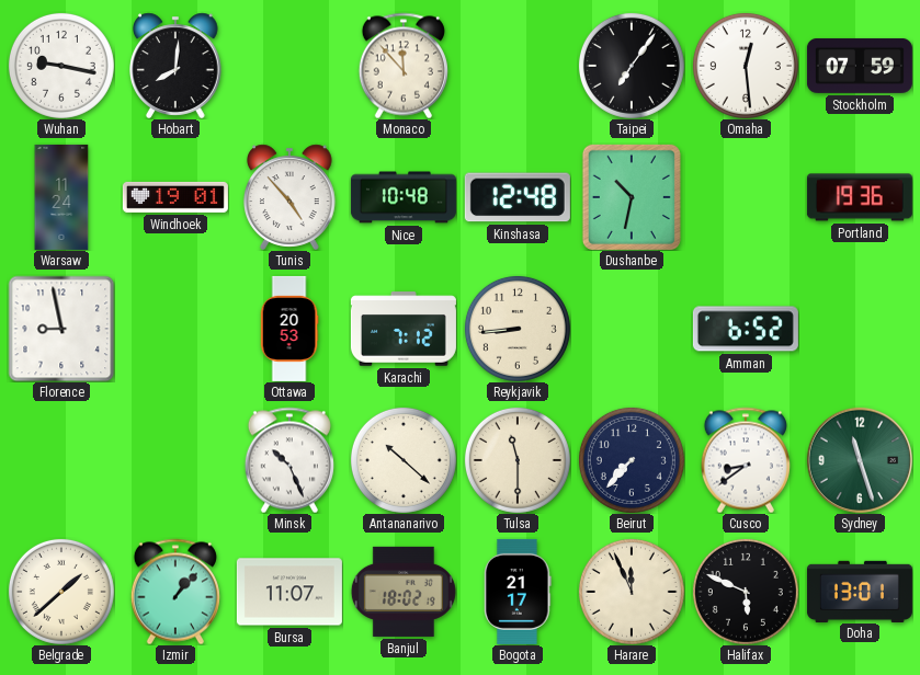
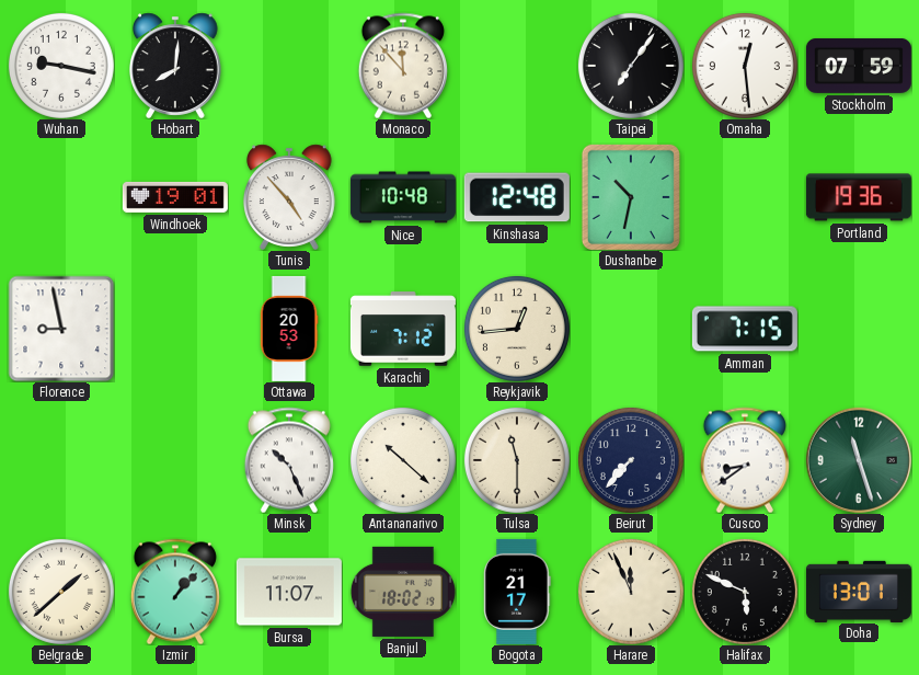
Warsaw: 11:24 -> none
Reykjavik: 8:44 -> 12:44
Amman: 6:52 -> 7:15
